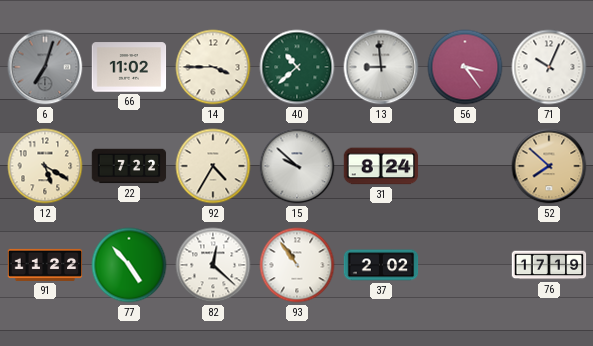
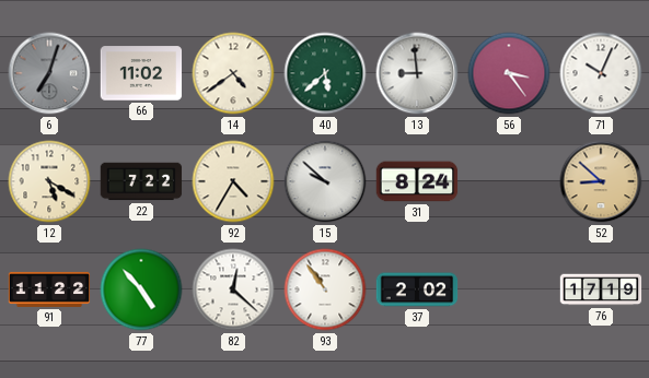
14: 3:45 -> 4:39
40: 10:38 -> 5:38
52: 7:52 -> 8:52
